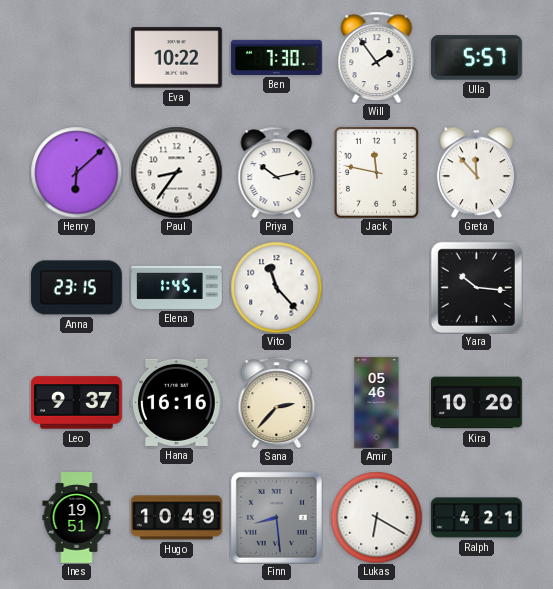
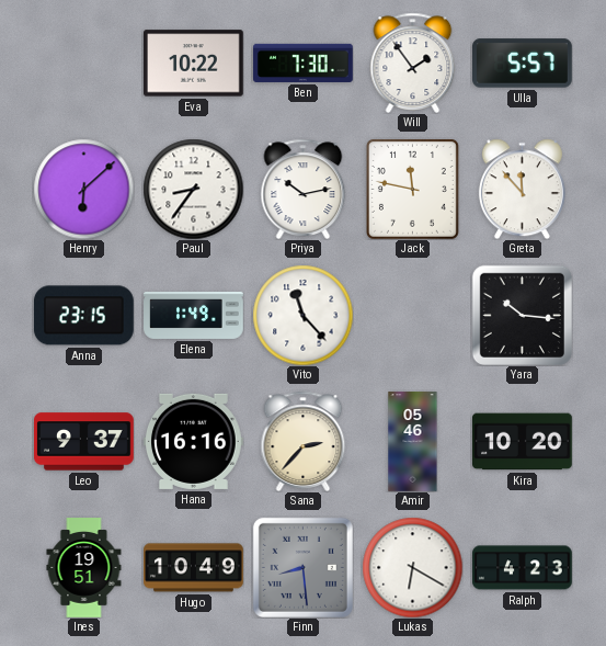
Elena: 1:45 -> 1:49
Ralph: 4:21 -> 4:23
